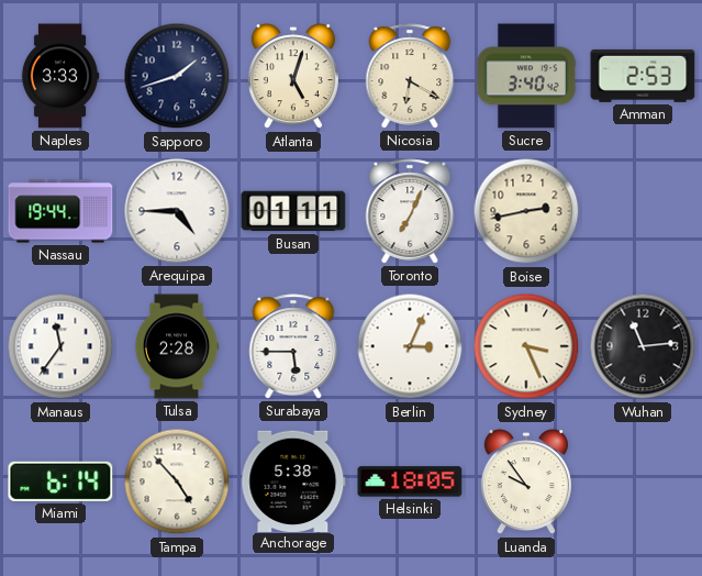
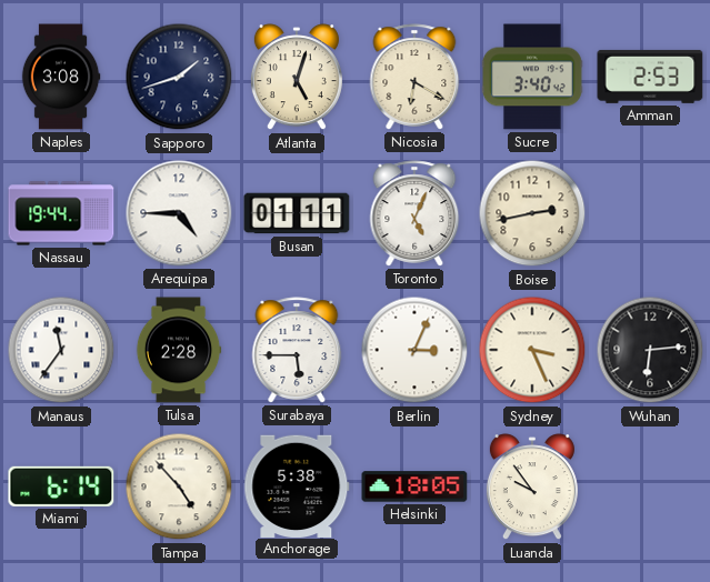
Naples: 3:33 -> 3:08
Toronto: 7:04 -> 5:04
Wuhan: 11:14 -> 6:14
